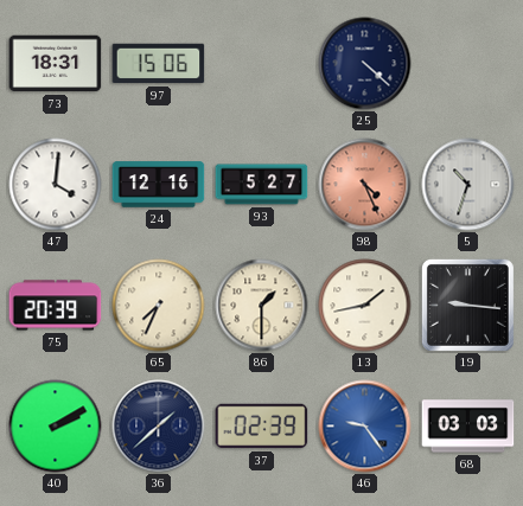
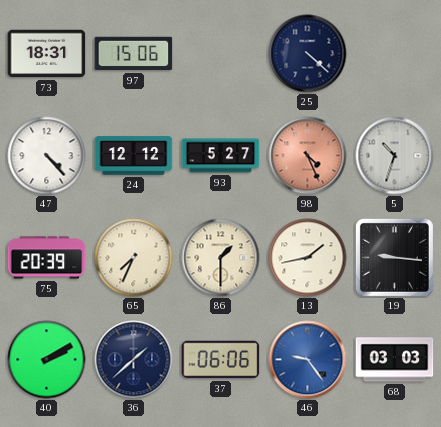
47: 4:01 -> 4:23
24: 12:16 -> 12:12
37: 02:39 -> 06:06
